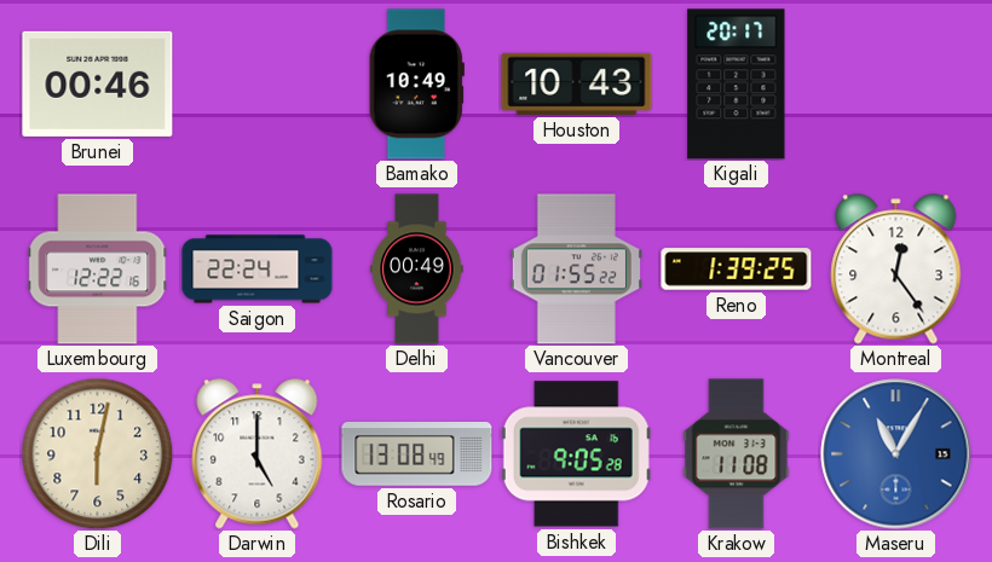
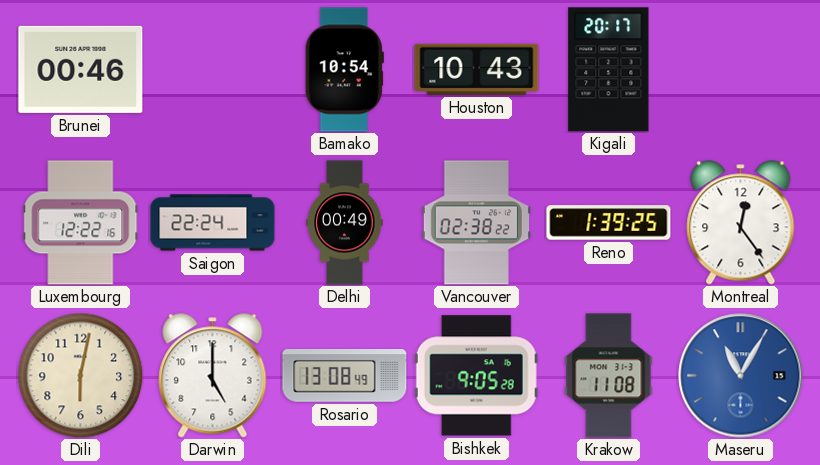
Bamako: 10:49 -> 10:54
Vancouver: 01:55 -> 02:38
